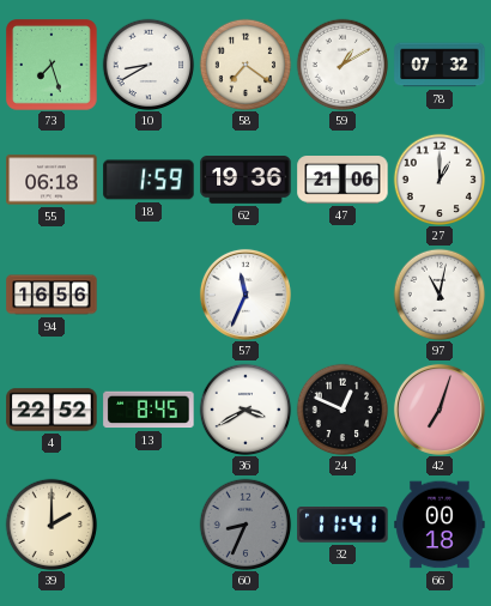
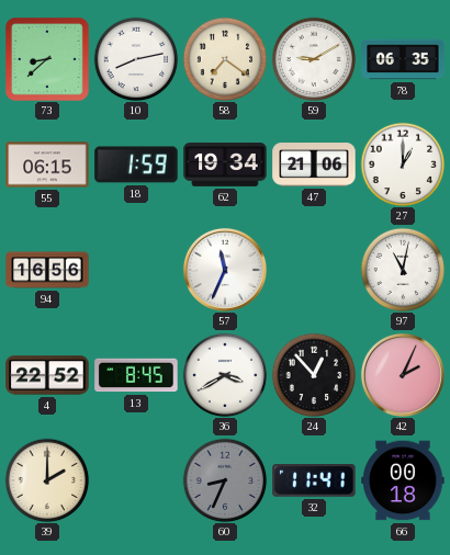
73: 7:27 -> 8:38
10: 8:40 -> 8:13
59: 1:10 -> 9:10
78: 07:32 -> 06:35
55: 06:18 -> 06:15
62: 19:36 -> 19:34
24: 12:49 -> 12:53
42: 7:03 -> 2:04
